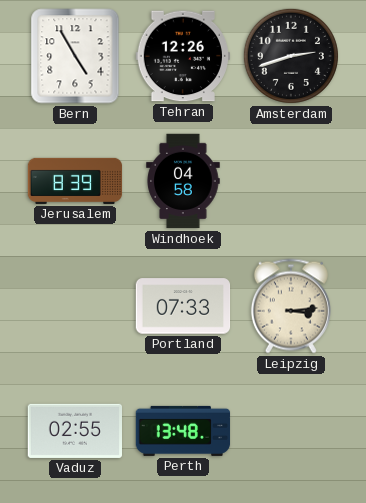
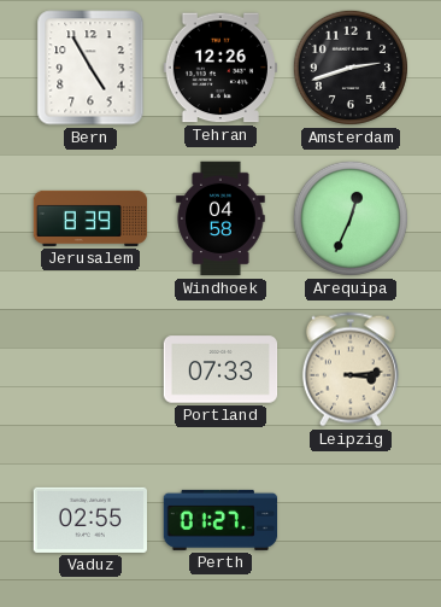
Arequipa: none -> 12:34
Perth: 13:48 -> 01:27
